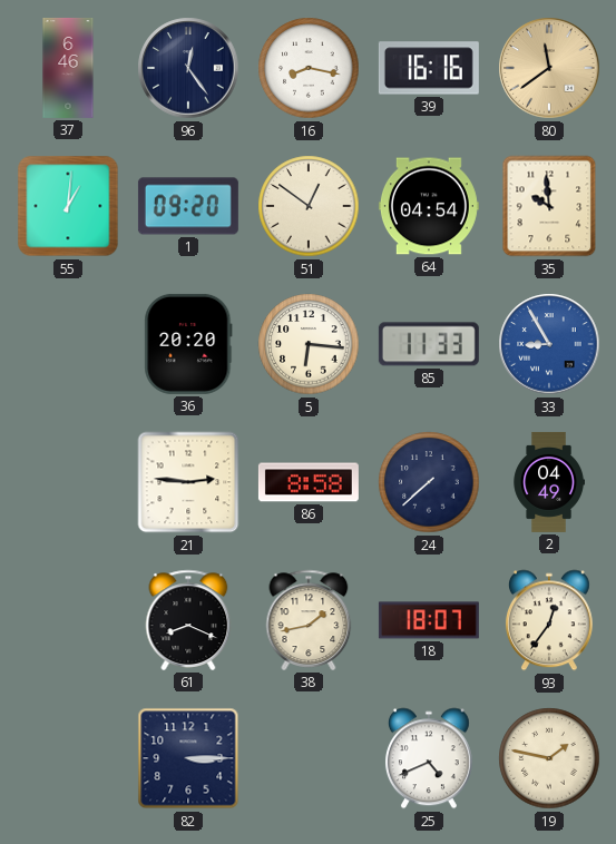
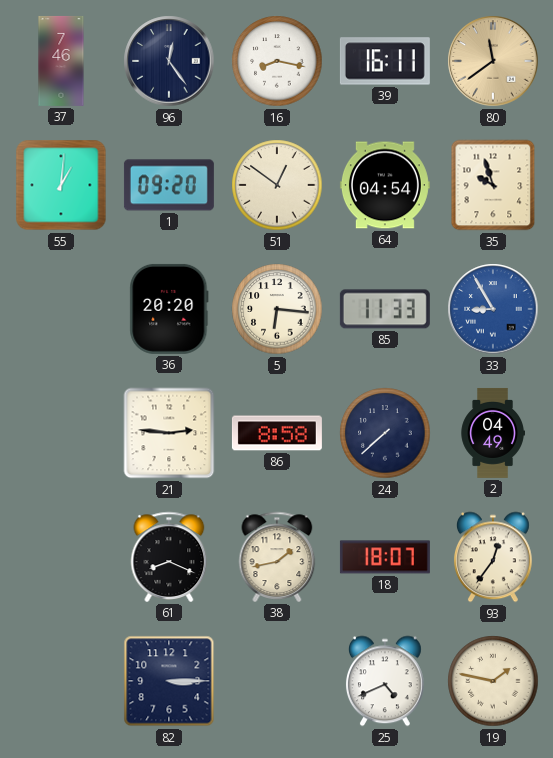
37: 6:46 -> 7:46
39: 16:16 -> 16:11
35: 9:59 -> 9:57
